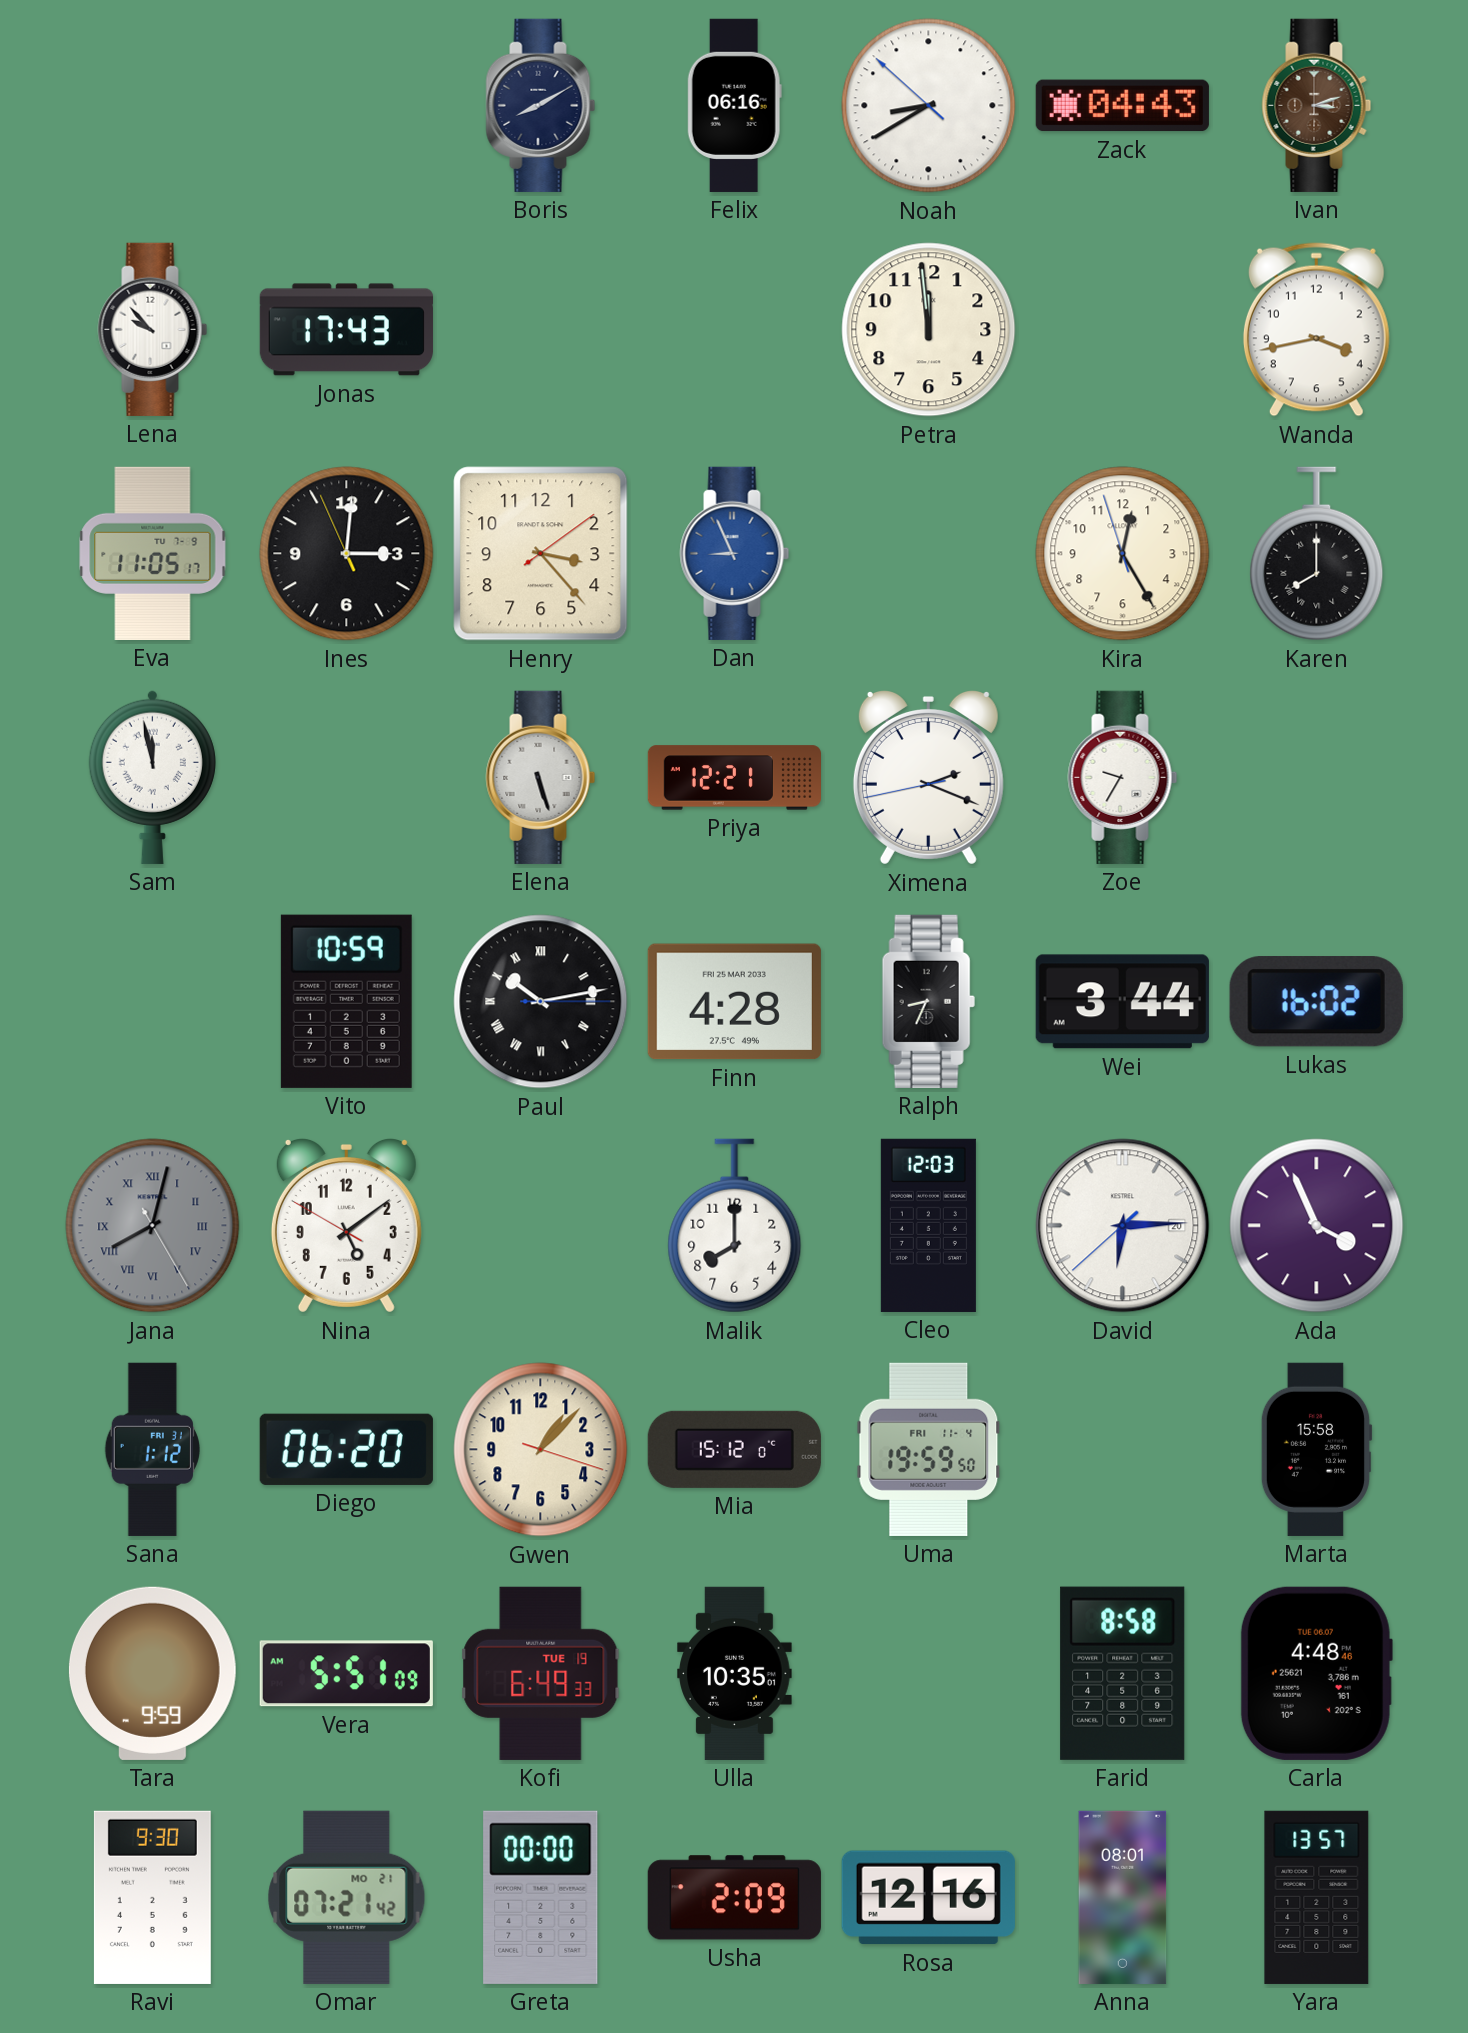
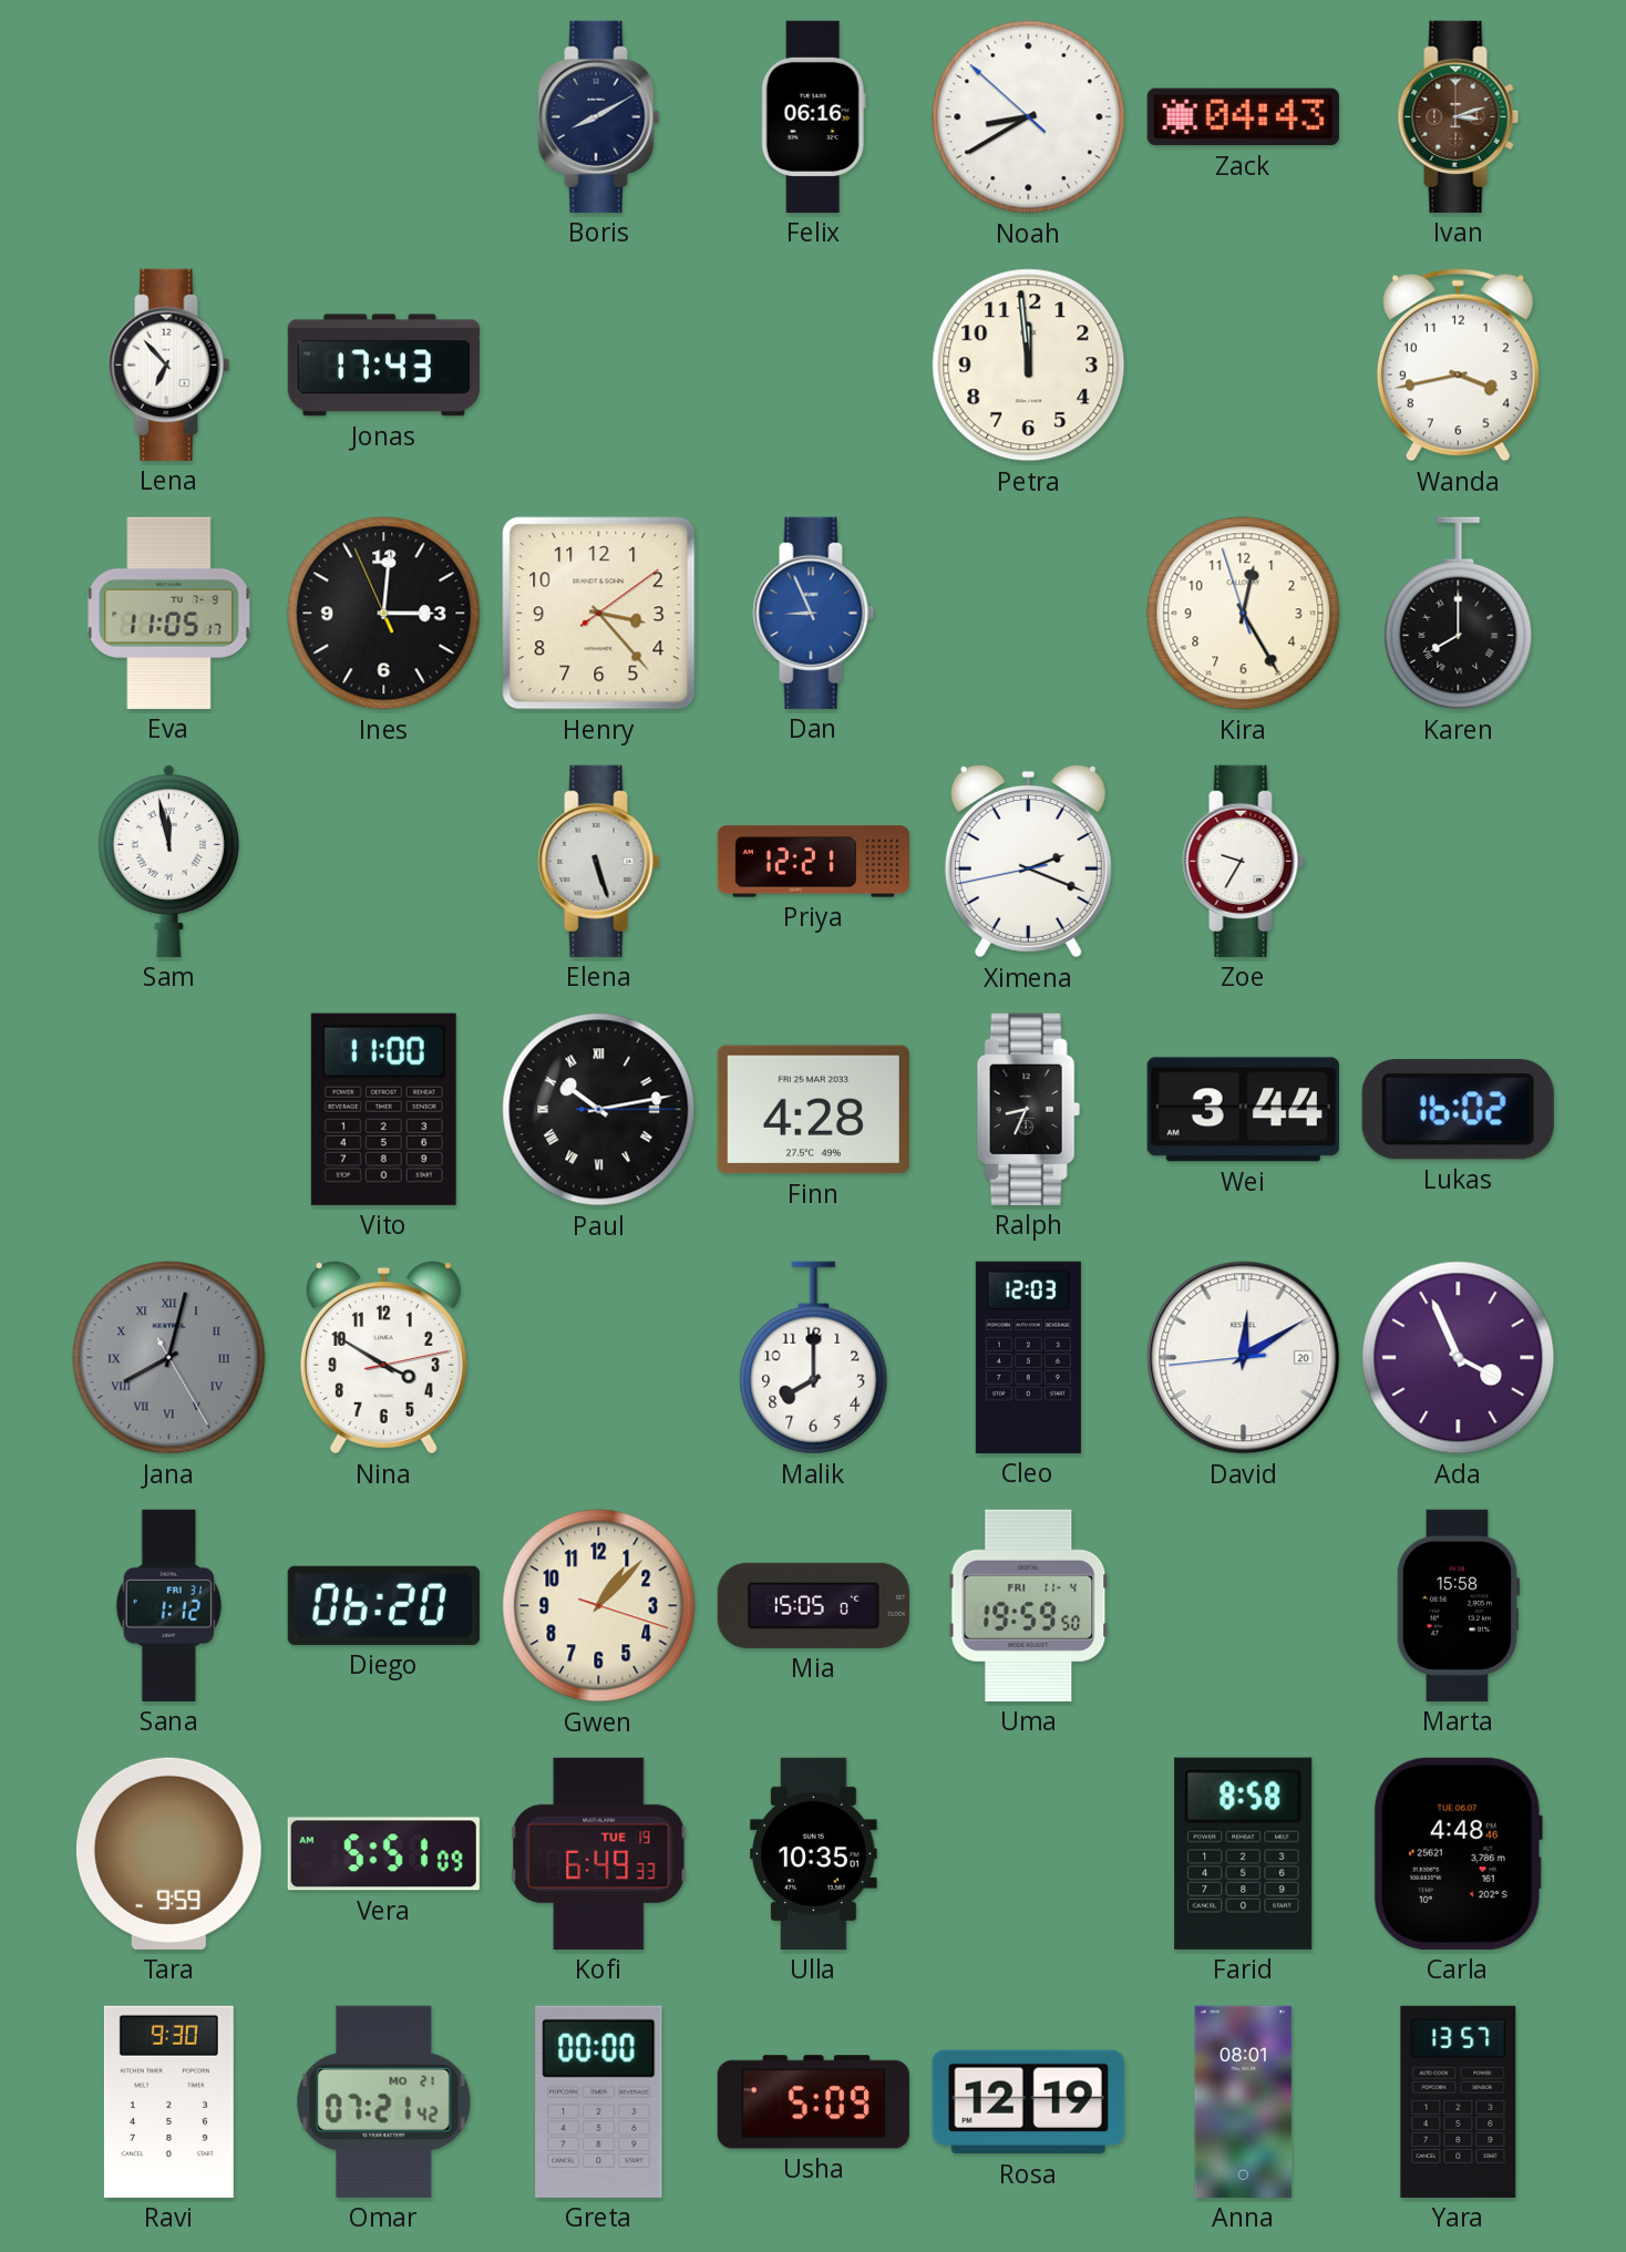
Lena: 9:53 -> 6:53
Vito: 10:59 -> 11:00
Nina: 5:08 -> 3:50
David: 6:14 -> 12:09
Mia: 15:12 -> 15:05
Usha: 2:09 -> 5:09
Rosa: 12:16 -> 12:19
